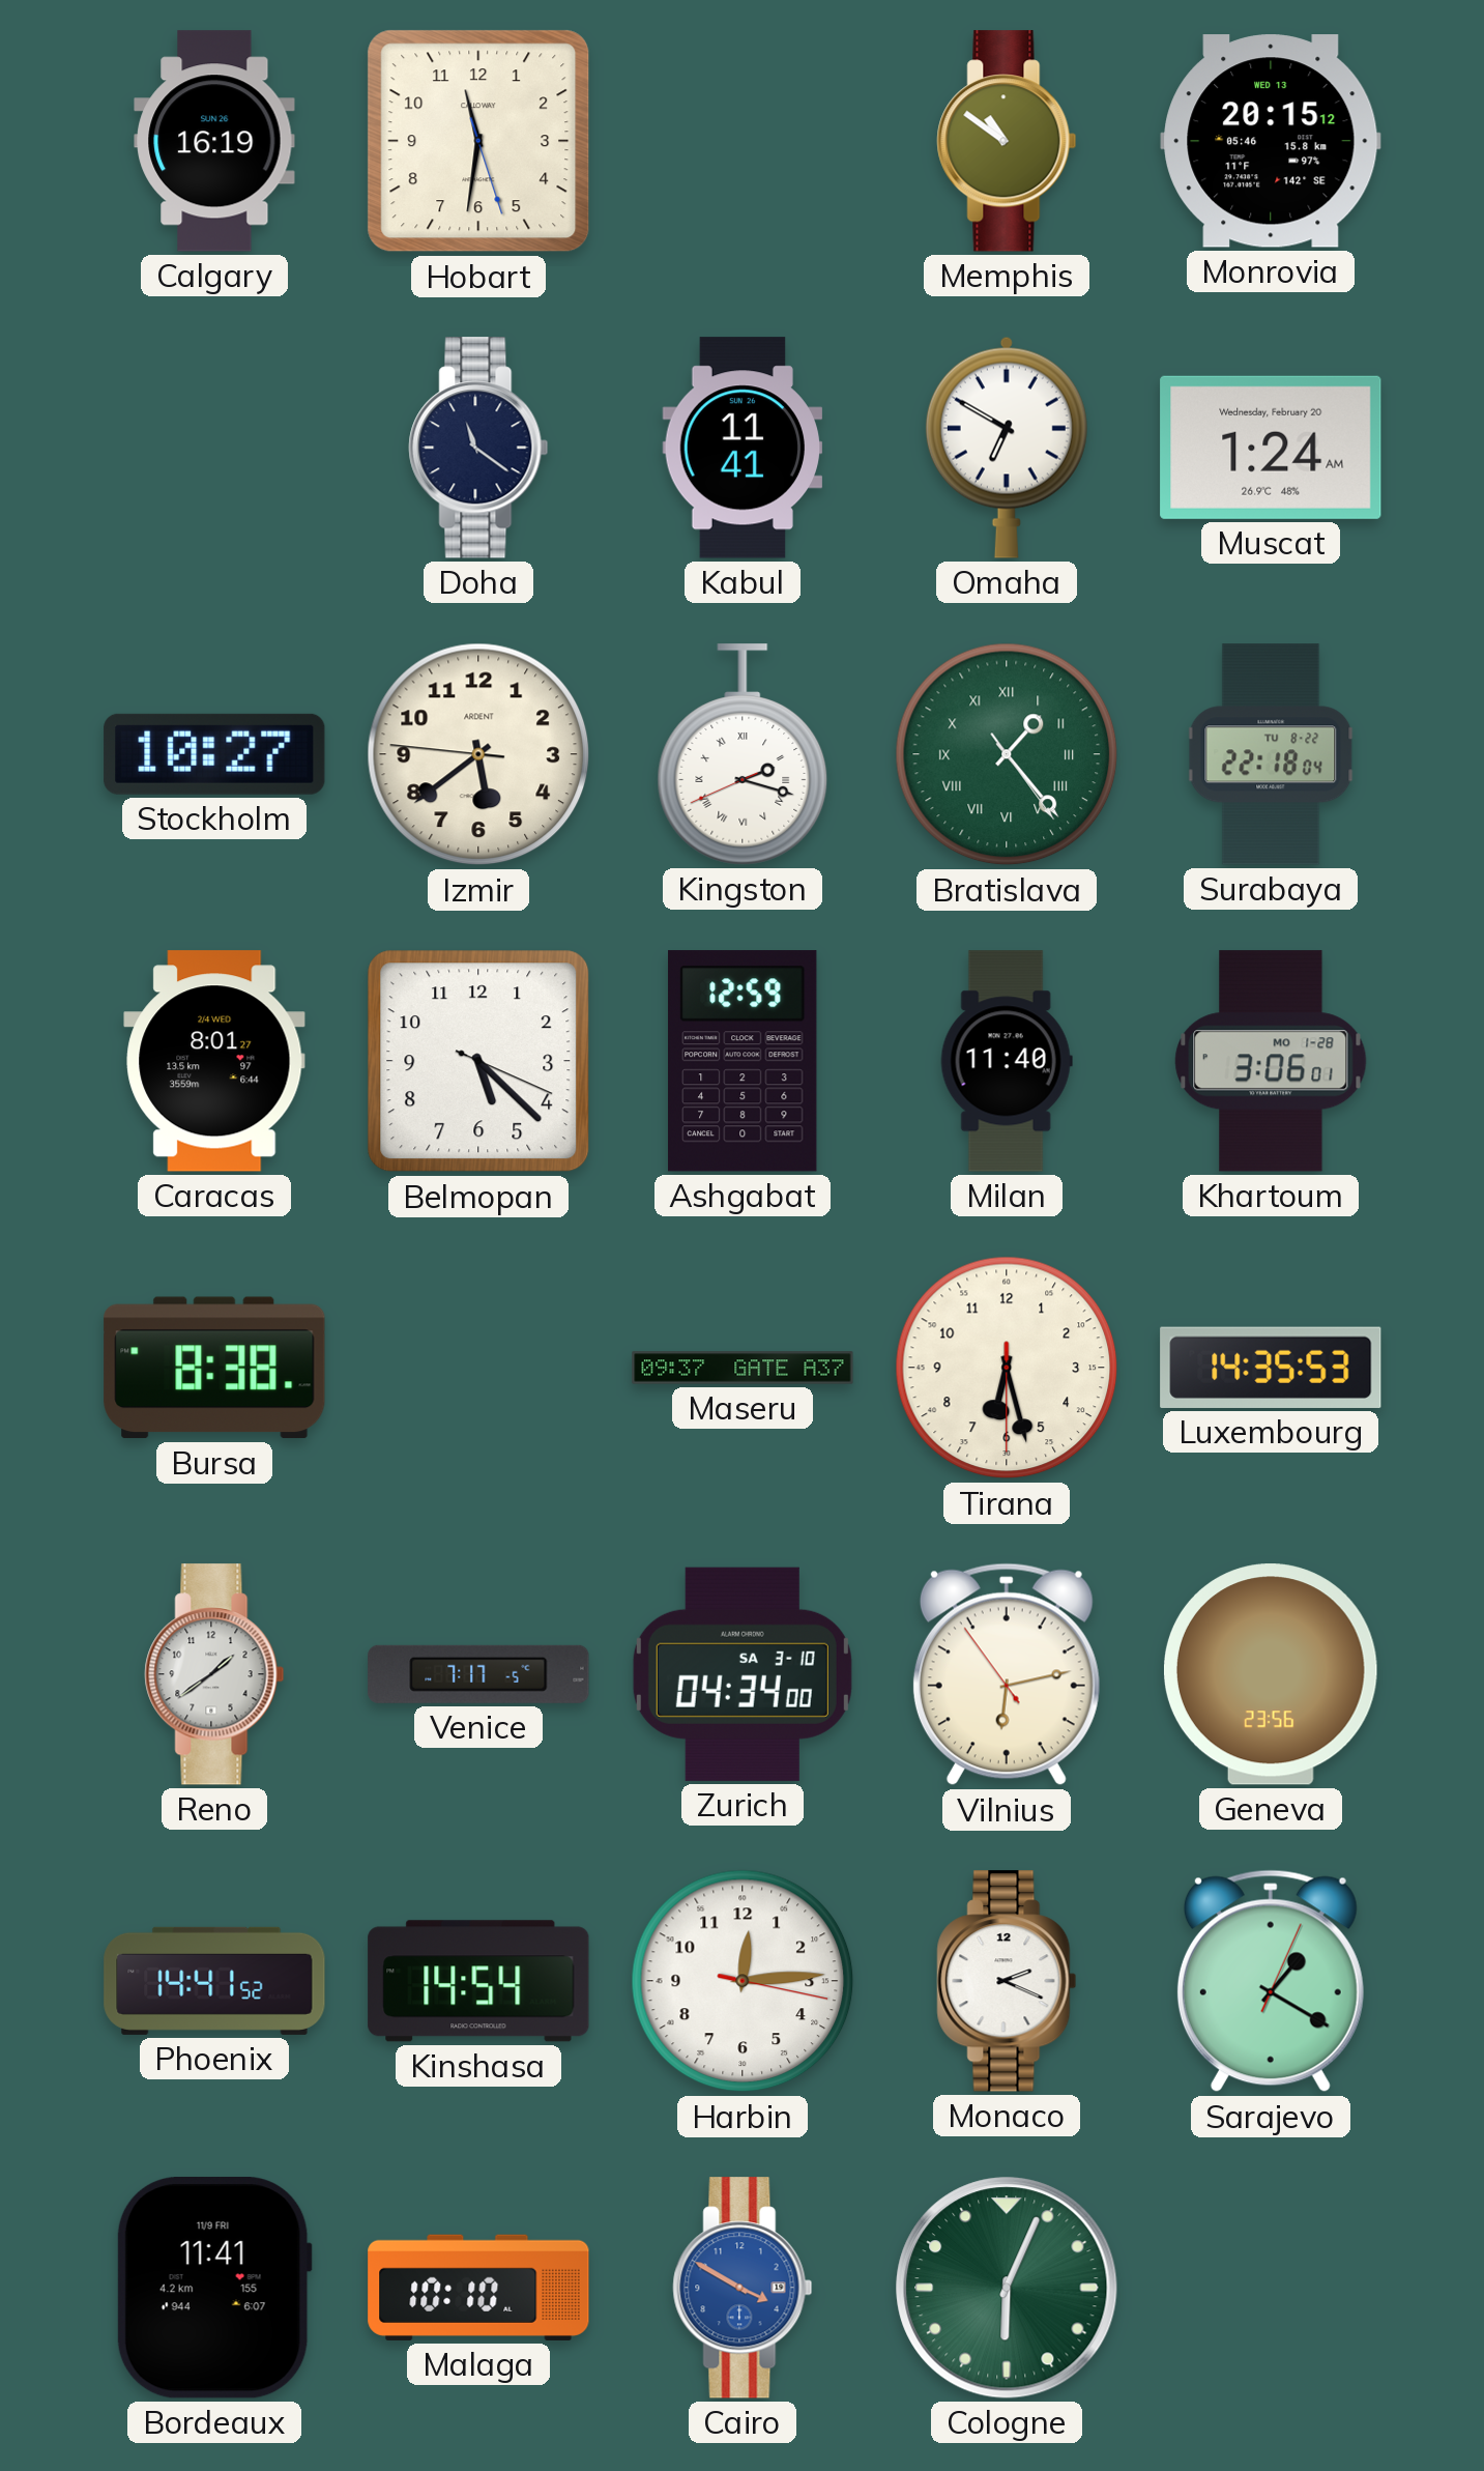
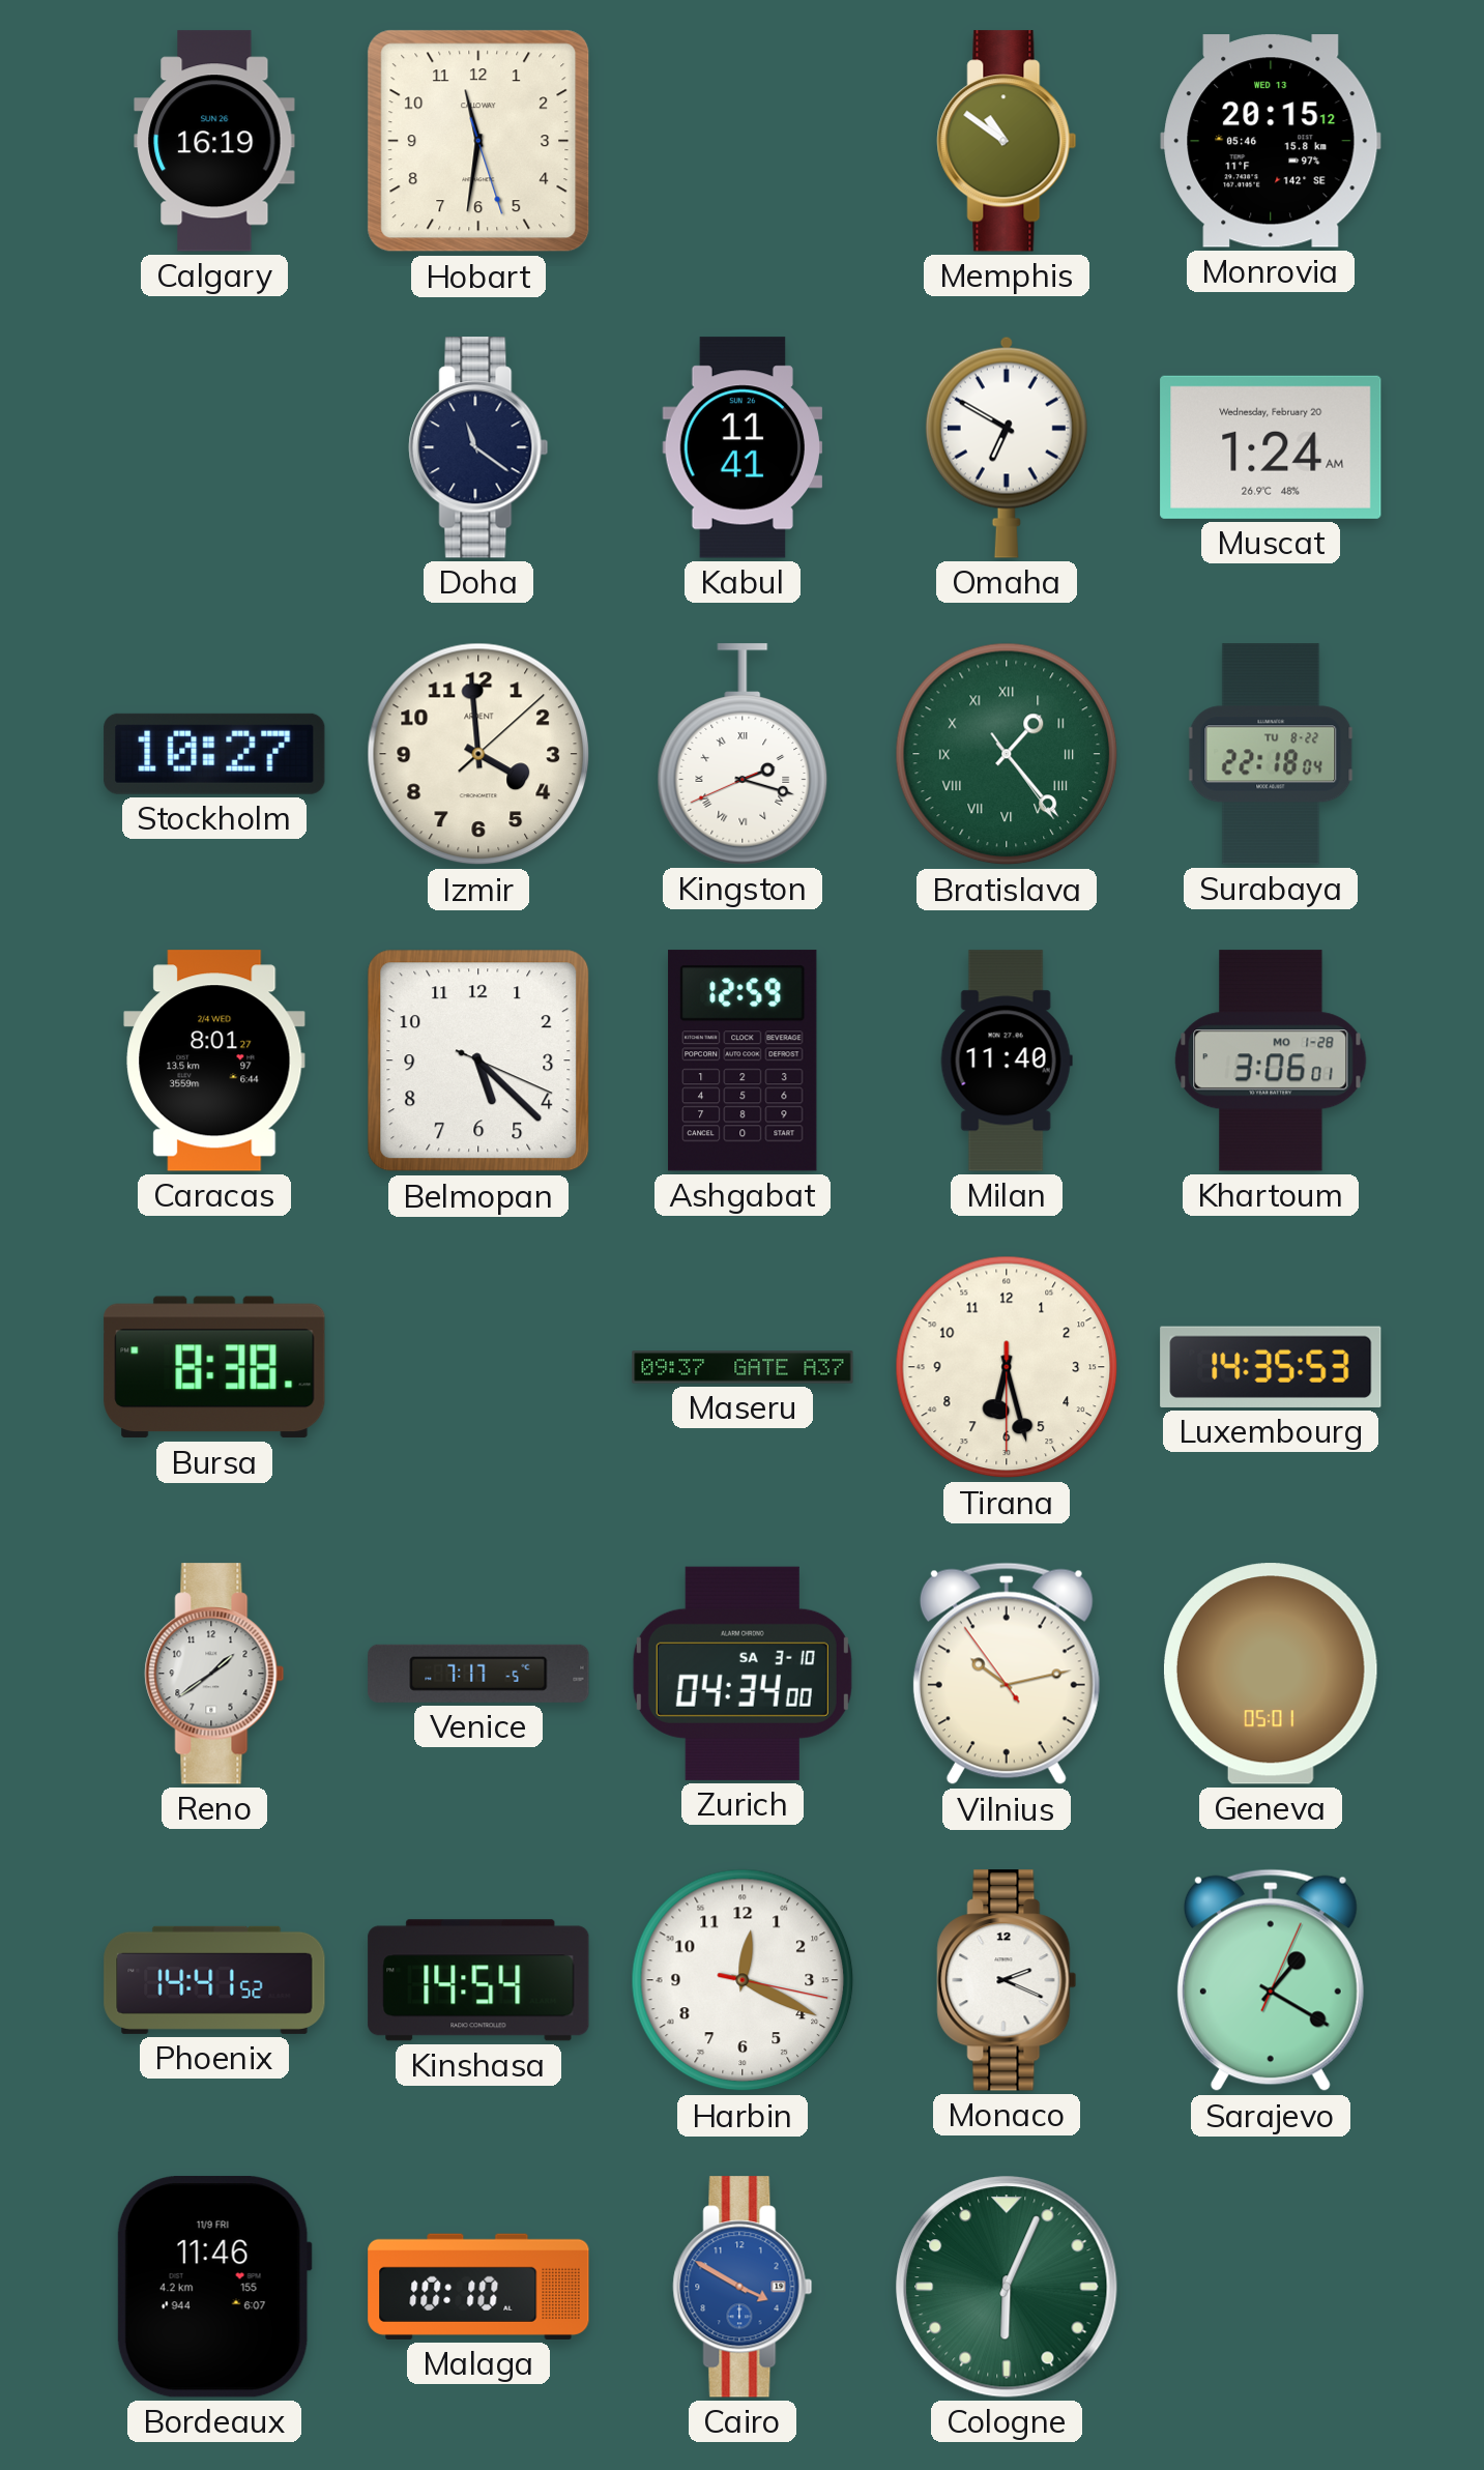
Izmir: 5:38 -> 3:59
Vilnius: 6:12 -> 10:12
Geneva: 23:56 -> 05:01
Harbin: 12:14 -> 12:19
Bordeaux: 11:41 -> 11:46
